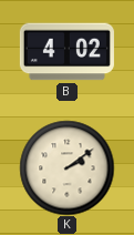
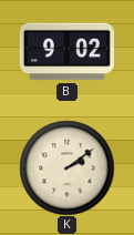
B: 4:02 -> 9:02
